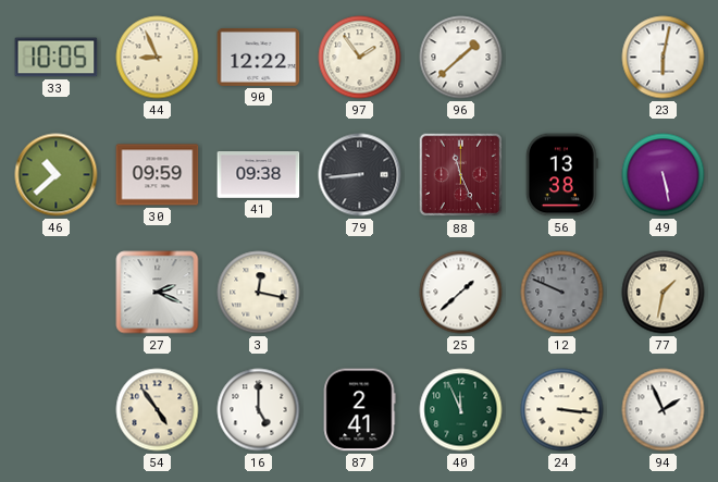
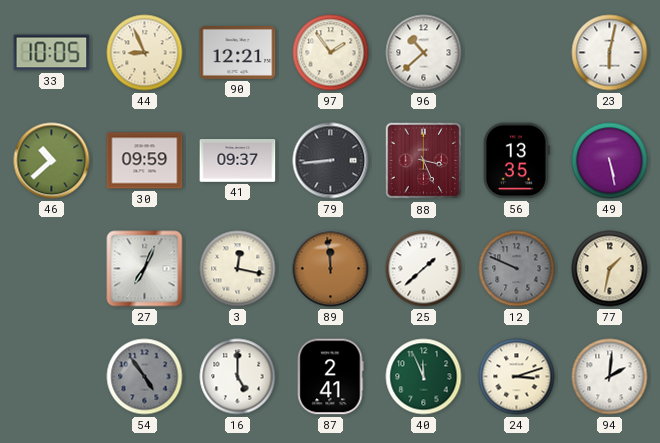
90: 12:22 -> 12:21
96: 1:38 -> 10:38
41: 09:38 -> 09:37
88: 11:26 -> 3:26
56: 13:38 -> 13:35
27: 2:19 -> 7:04
89: none -> 11:59
54 dial: cream -> grey
24: 3:16 -> 3:12
94: 1:56 -> 2:01
